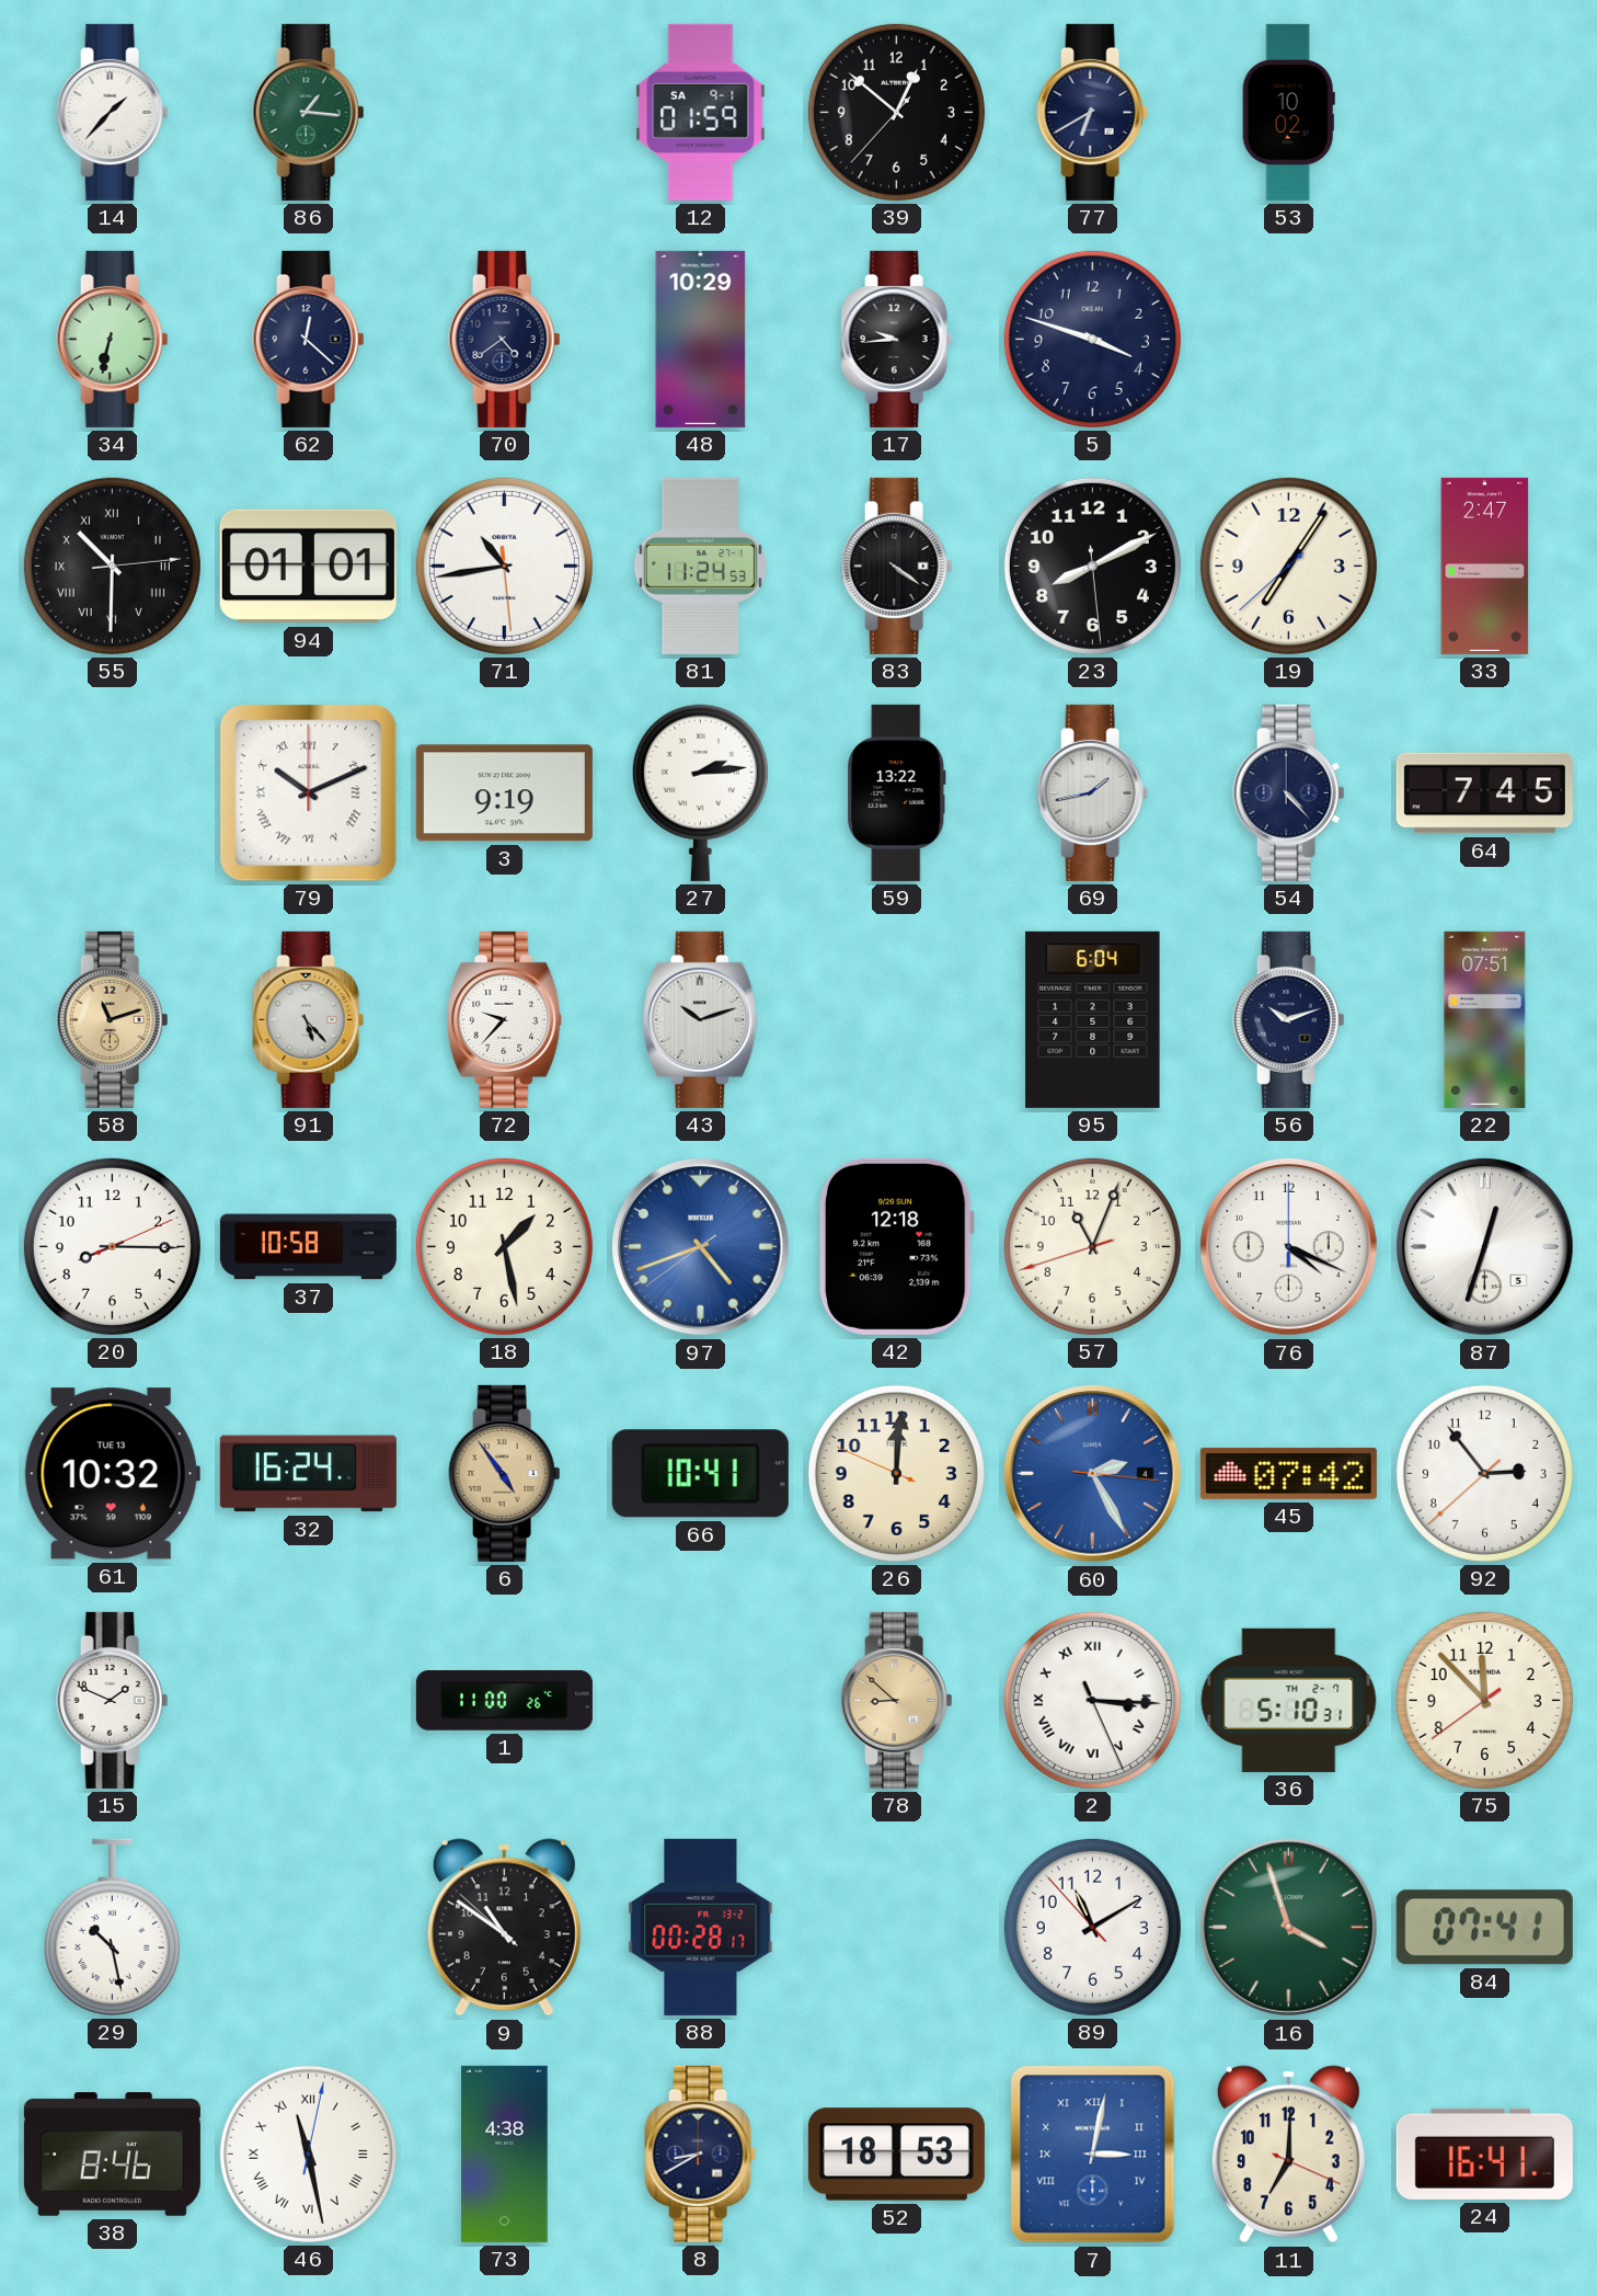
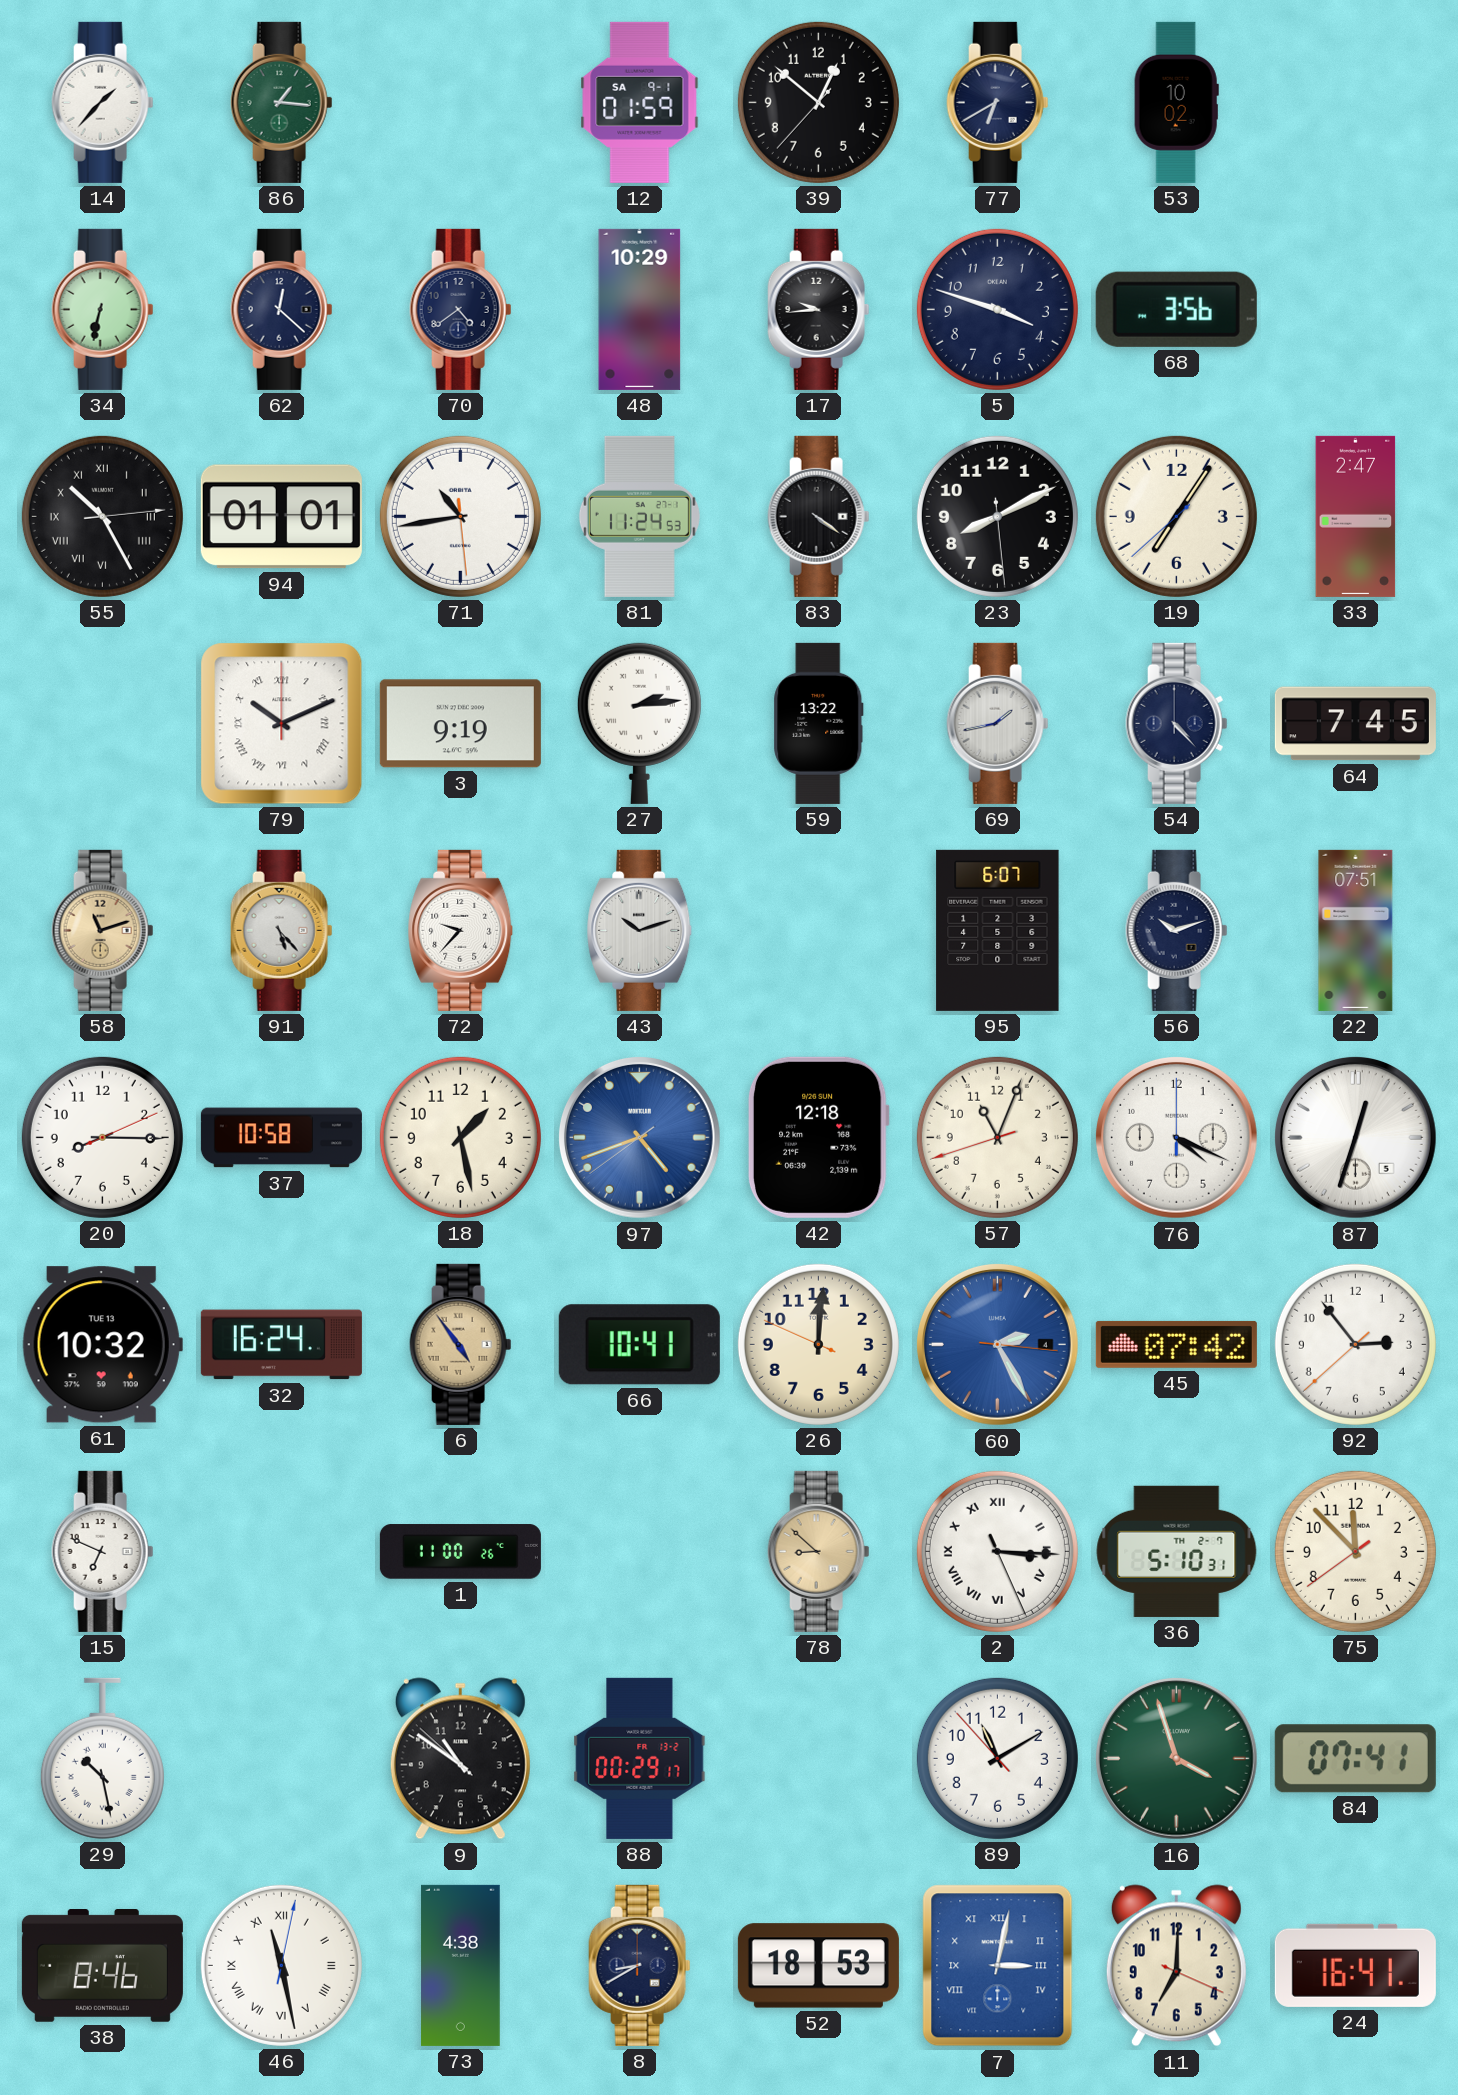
68: none -> 3:56
55: 10:30 -> 10:25
95: 6:04 -> 6:07
15: 1:49 -> 6:49
88: 00:28 -> 00:29
